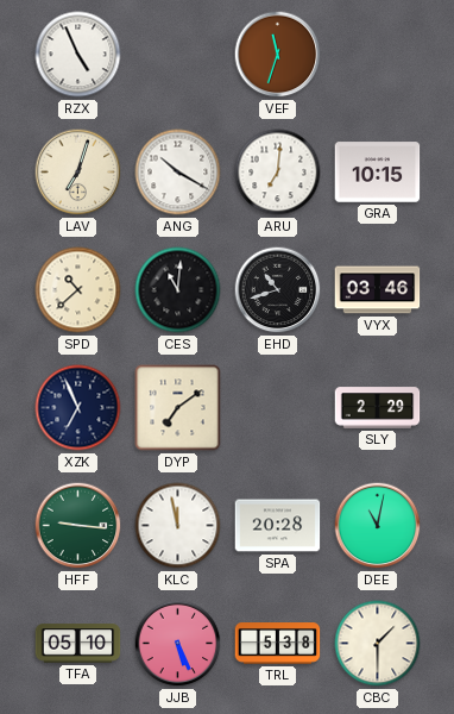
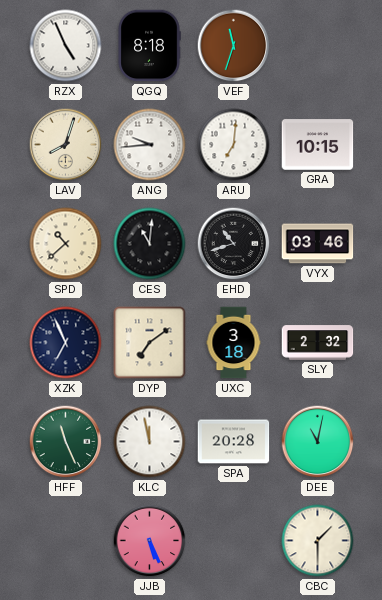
QGQ: none -> 8:18
LAV: 7:03 -> 8:03
ANG: 10:20 -> 9:44
UXC: none -> 3:18
SLY: 2:29 -> 2:32
HFF: 9:16 -> 11:26
TFA: 05:10 -> none
TRL: 5:38 -> none
